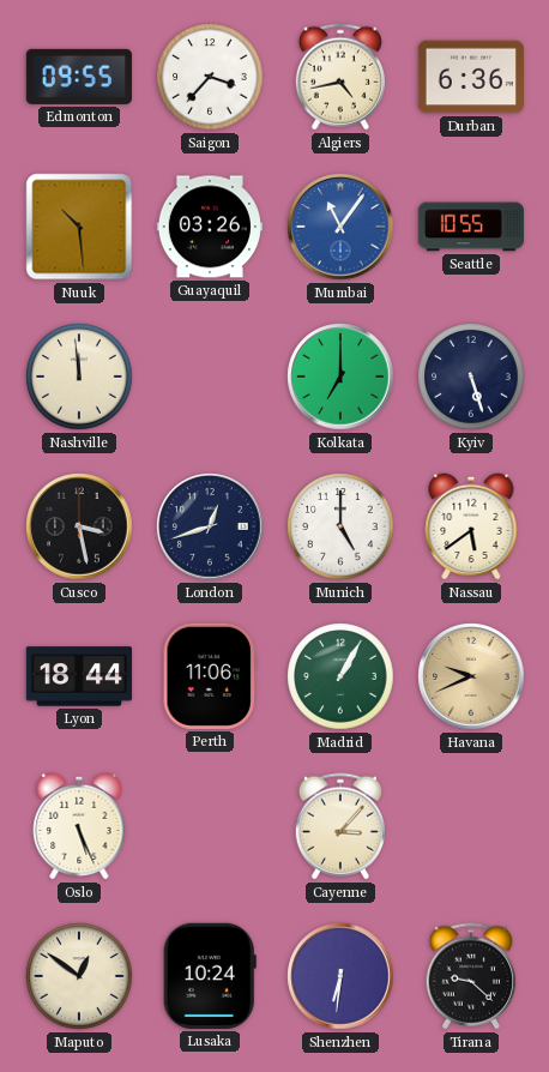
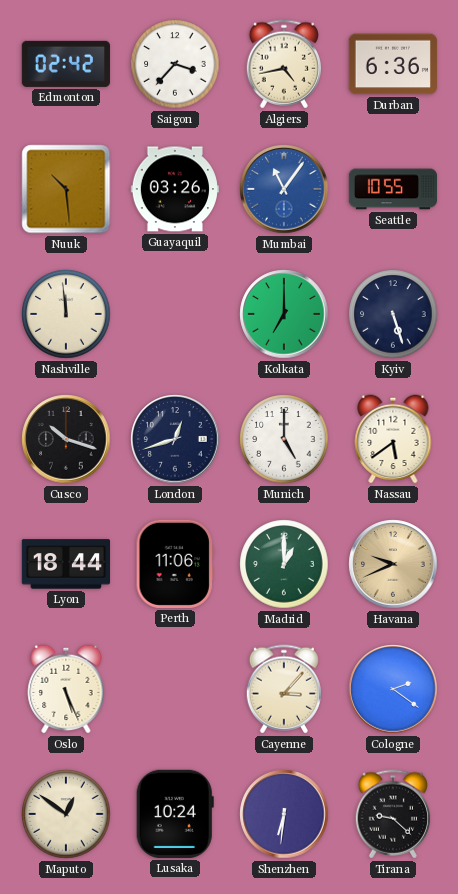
Edmonton: 09:55 -> 02:42
Cusco: 3:28 -> 10:18
Madrid: 1:05 -> 1:00
Cologne: none -> 2:21
